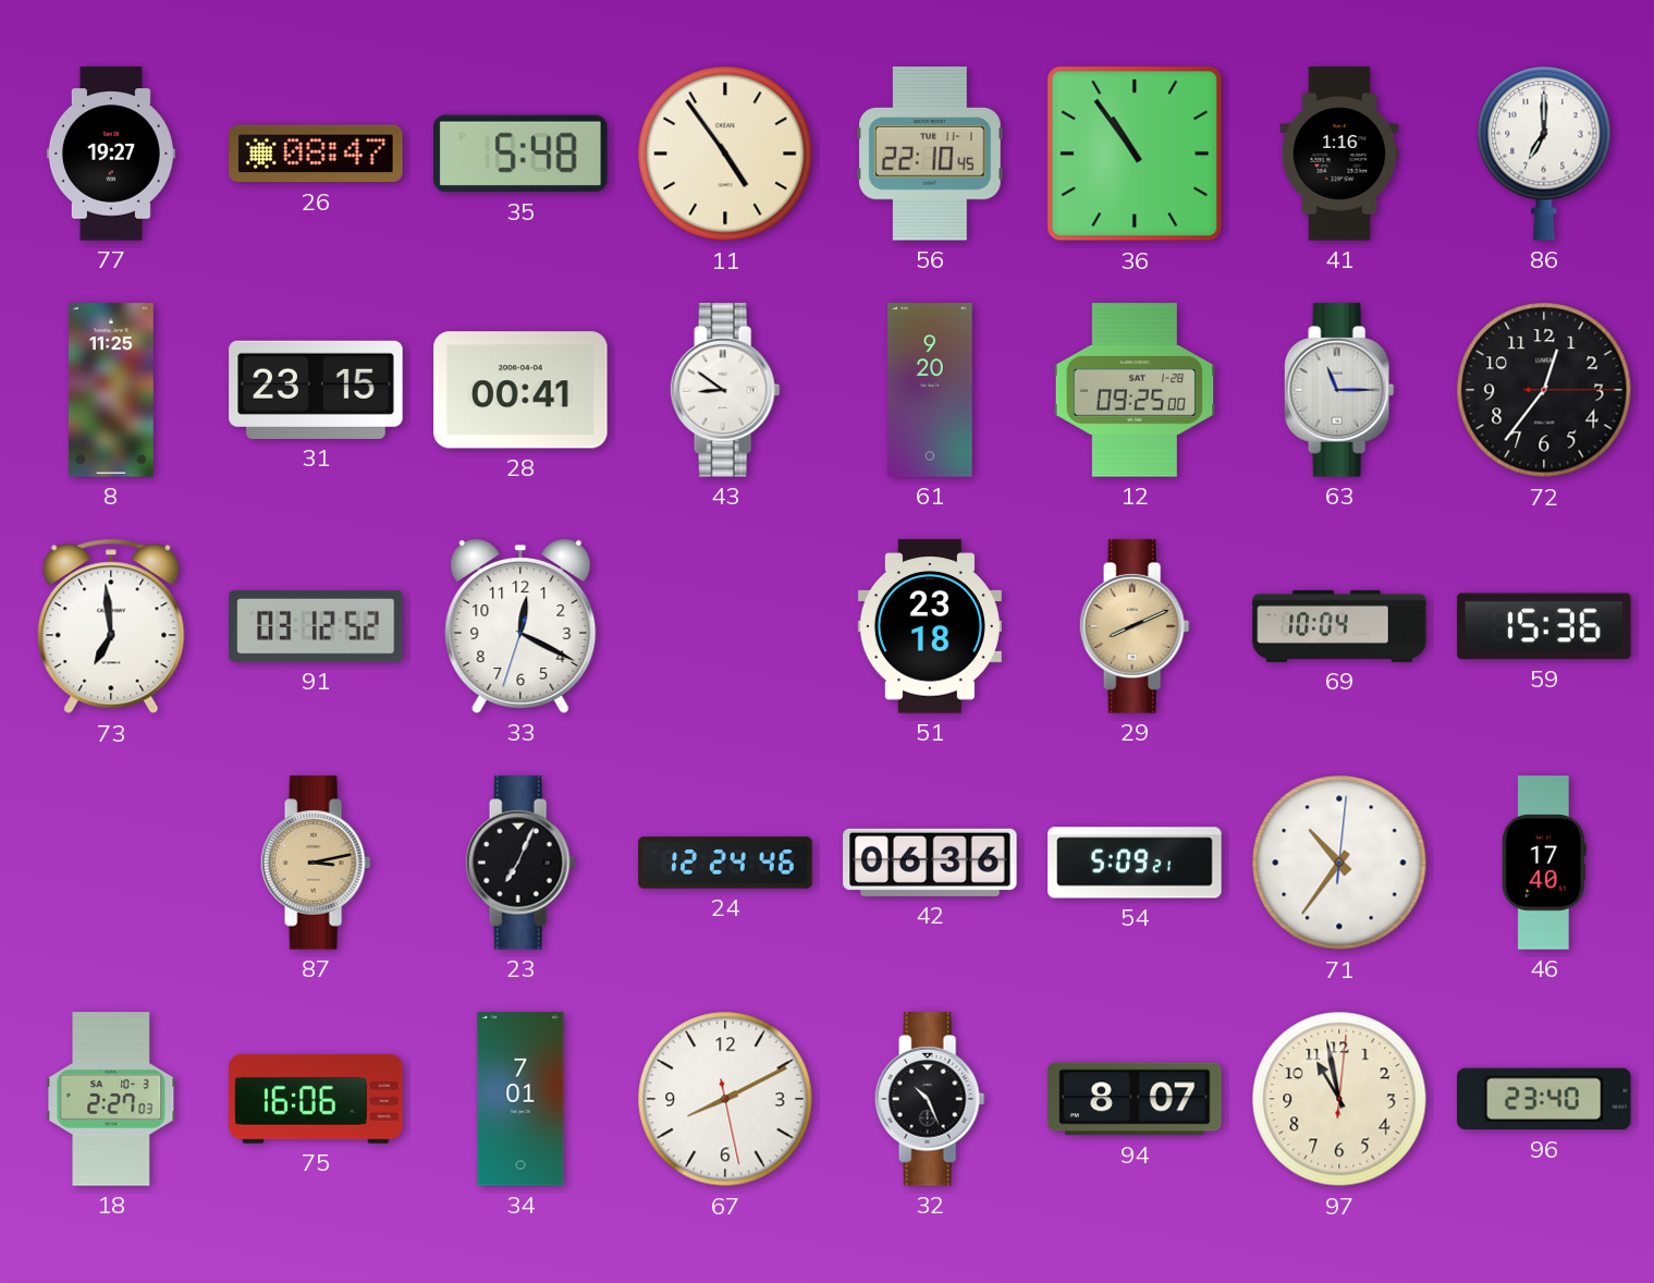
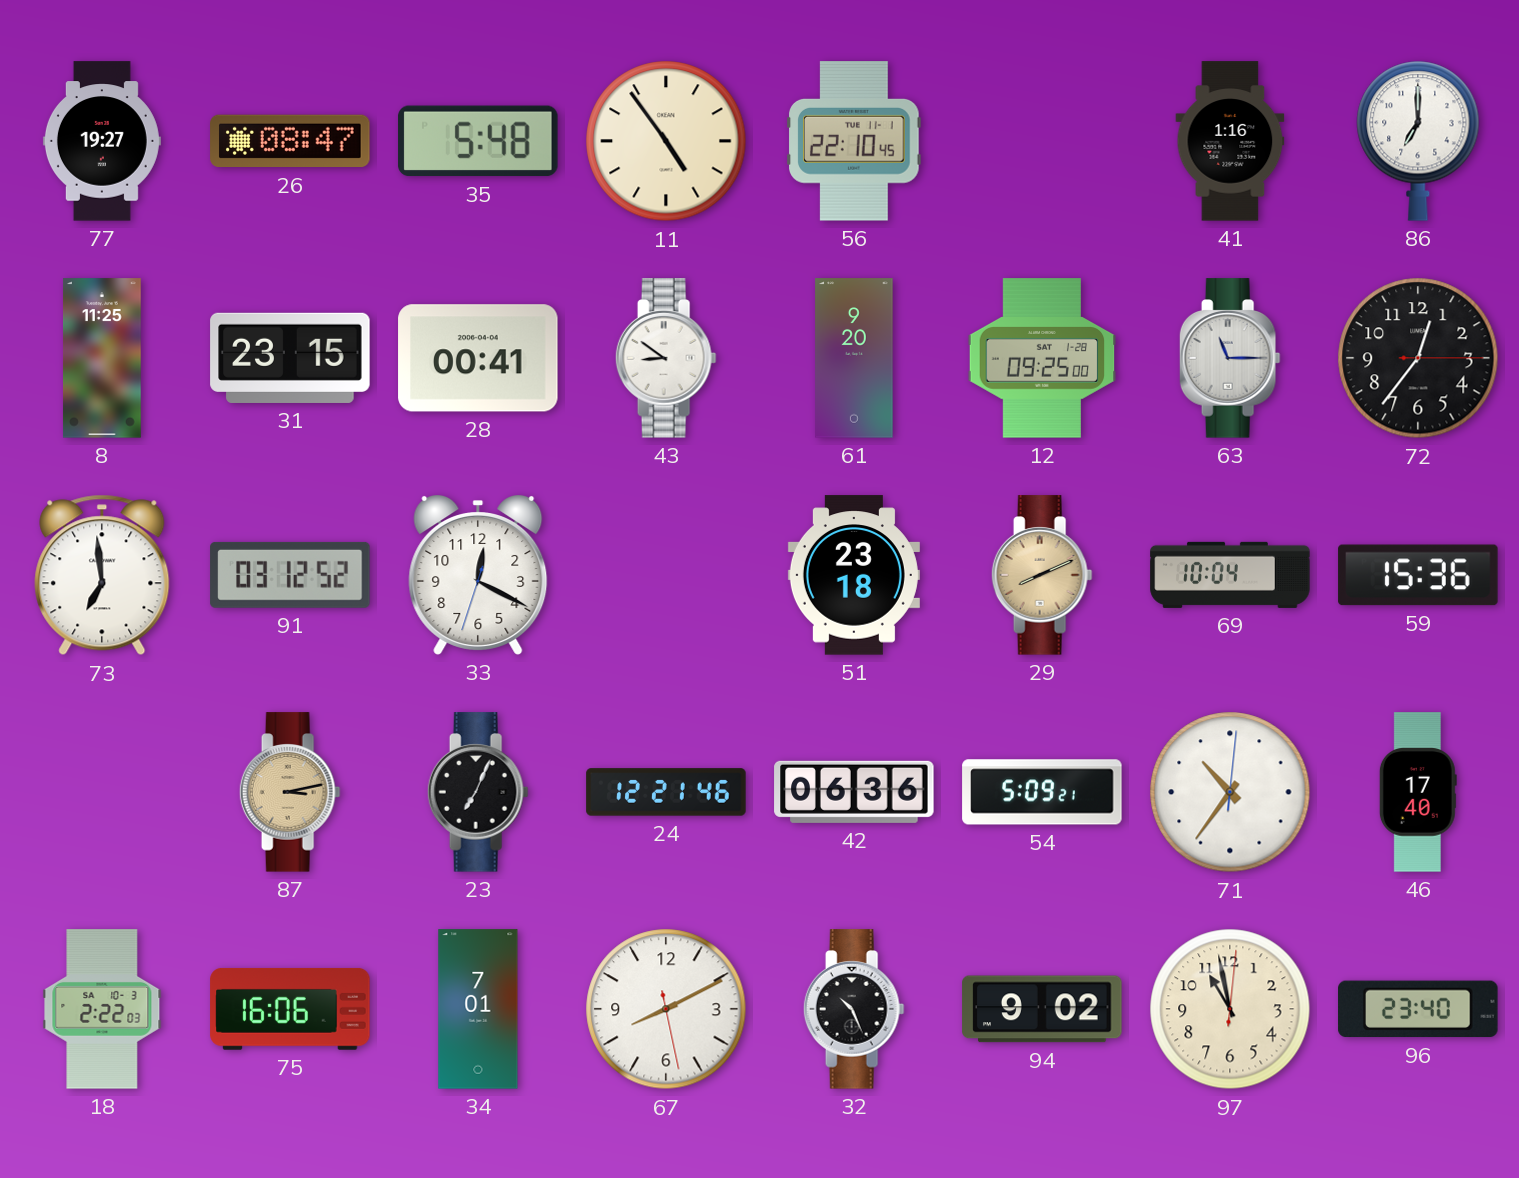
36: 10:54 -> none
24: 12:24 -> 12:21
18: 2:27 -> 2:22
94: 8:07 -> 9:02
